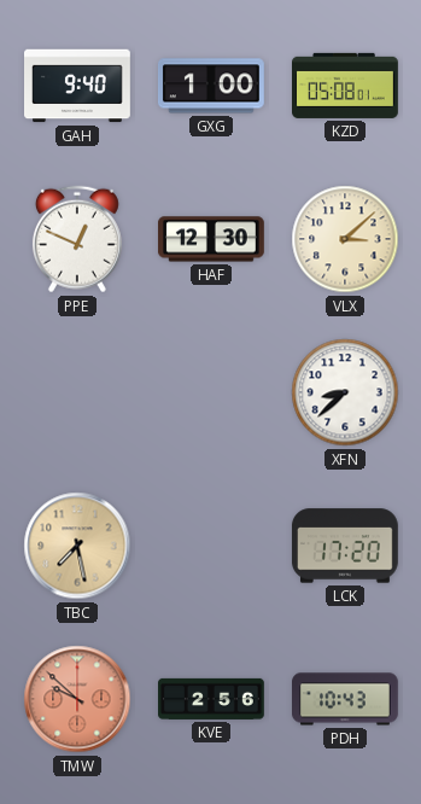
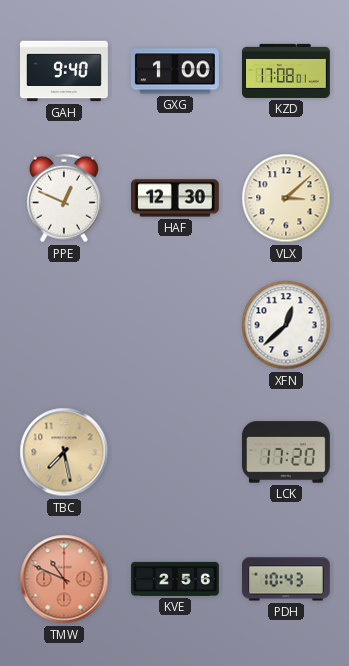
KZD: 05:08 -> 17:08
XFN: 8:38 -> 12:38
TMW: 9:52 -> 10:49
